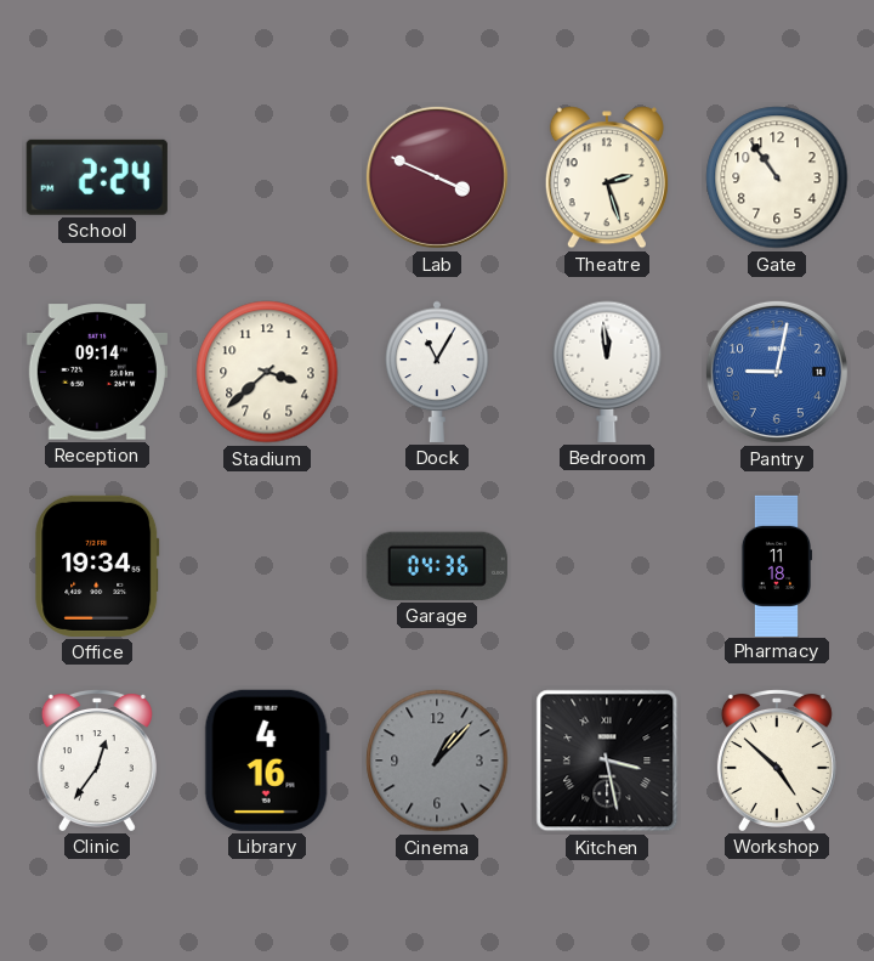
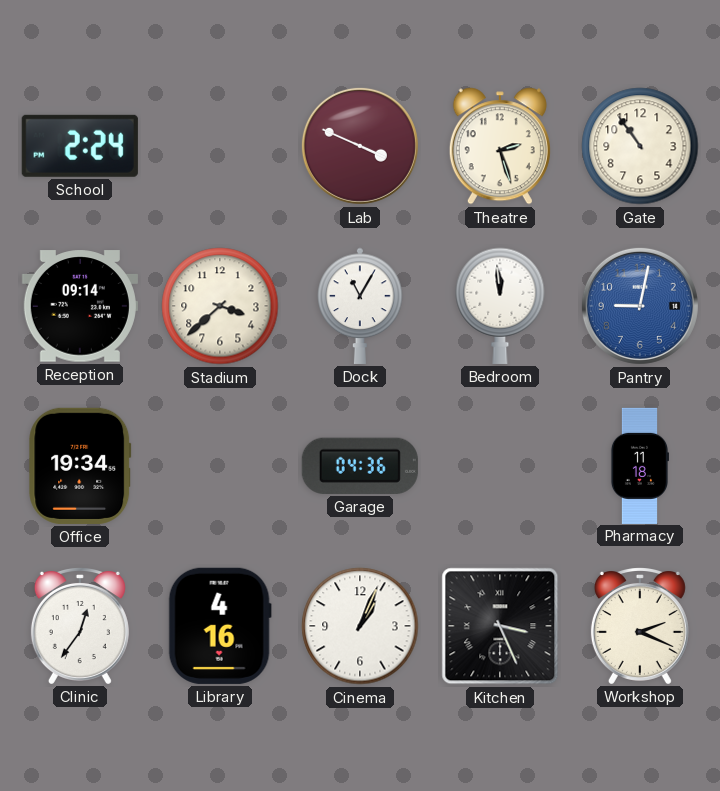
Cinema: 1:07 -> 1:04
Cinema dial: grey -> white
Kitchen: 3:28 -> 3:26
Workshop: 4:52 -> 2:19
